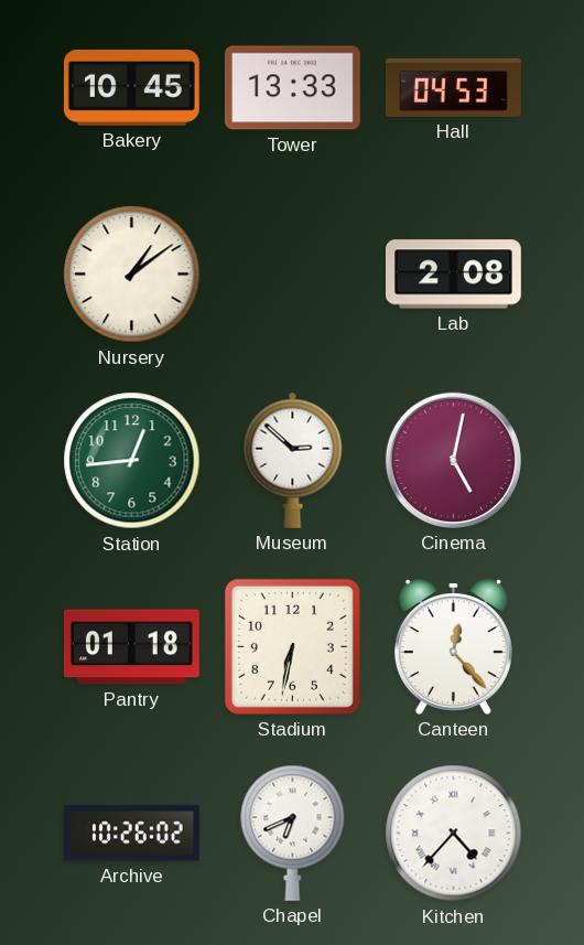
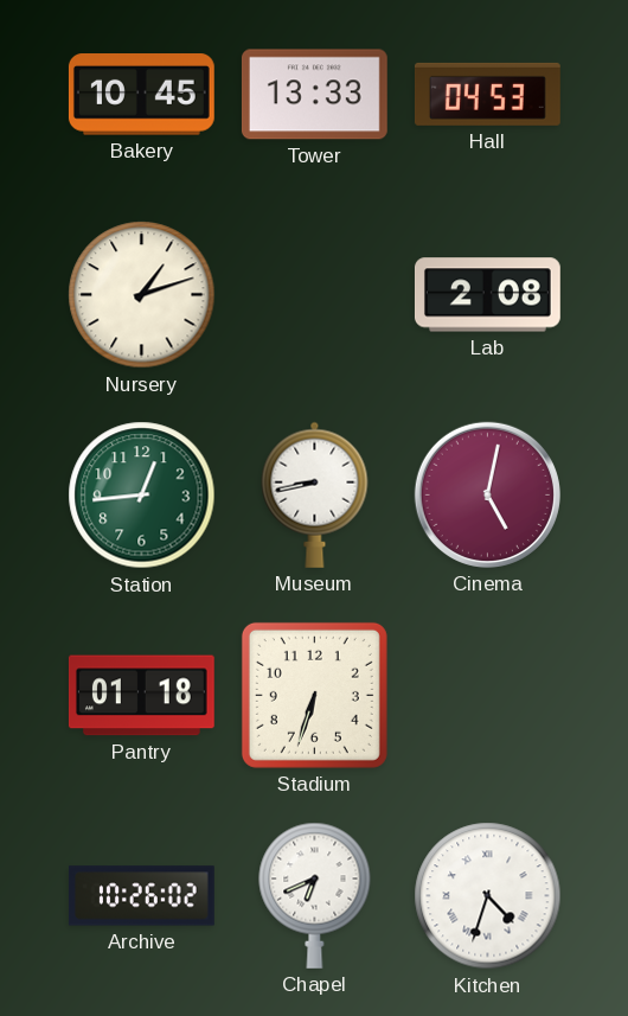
Nursery: 1:09 -> 1:12
Museum: 2:52 -> 8:43
Stadium: 6:32 -> 6:33
Canteen: 12:23 -> none
Kitchen: 4:37 -> 4:33
